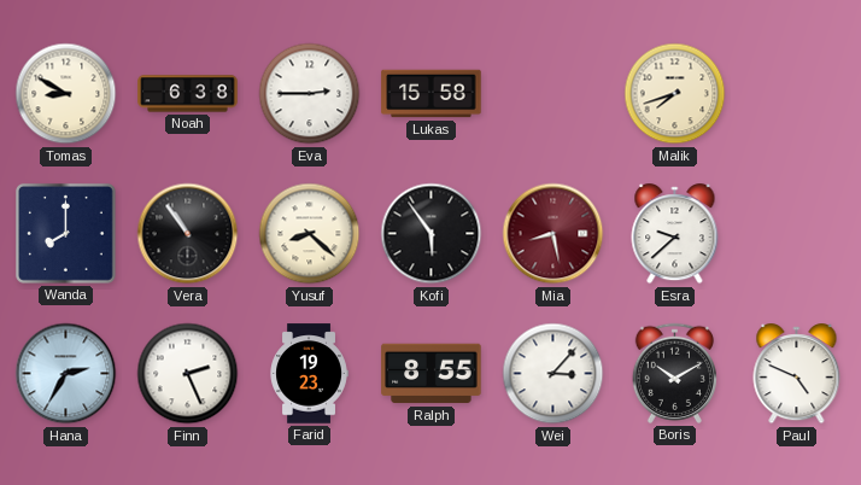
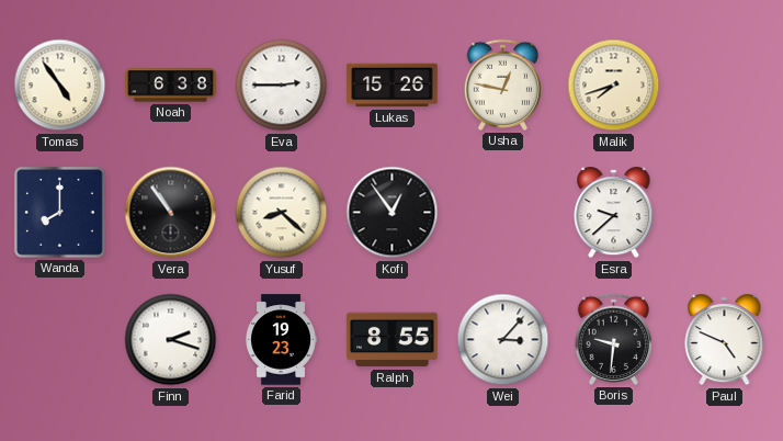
Tomas: 8:50 -> 4:54
Lukas: 15:58 -> 15:26
Usha: none -> 12:47
Kofi: 5:54 -> 12:54
Mia: 8:28 -> none
Hana: 2:35 -> none
Finn: 2:26 -> 2:18
Boris: 10:10 -> 9:31
